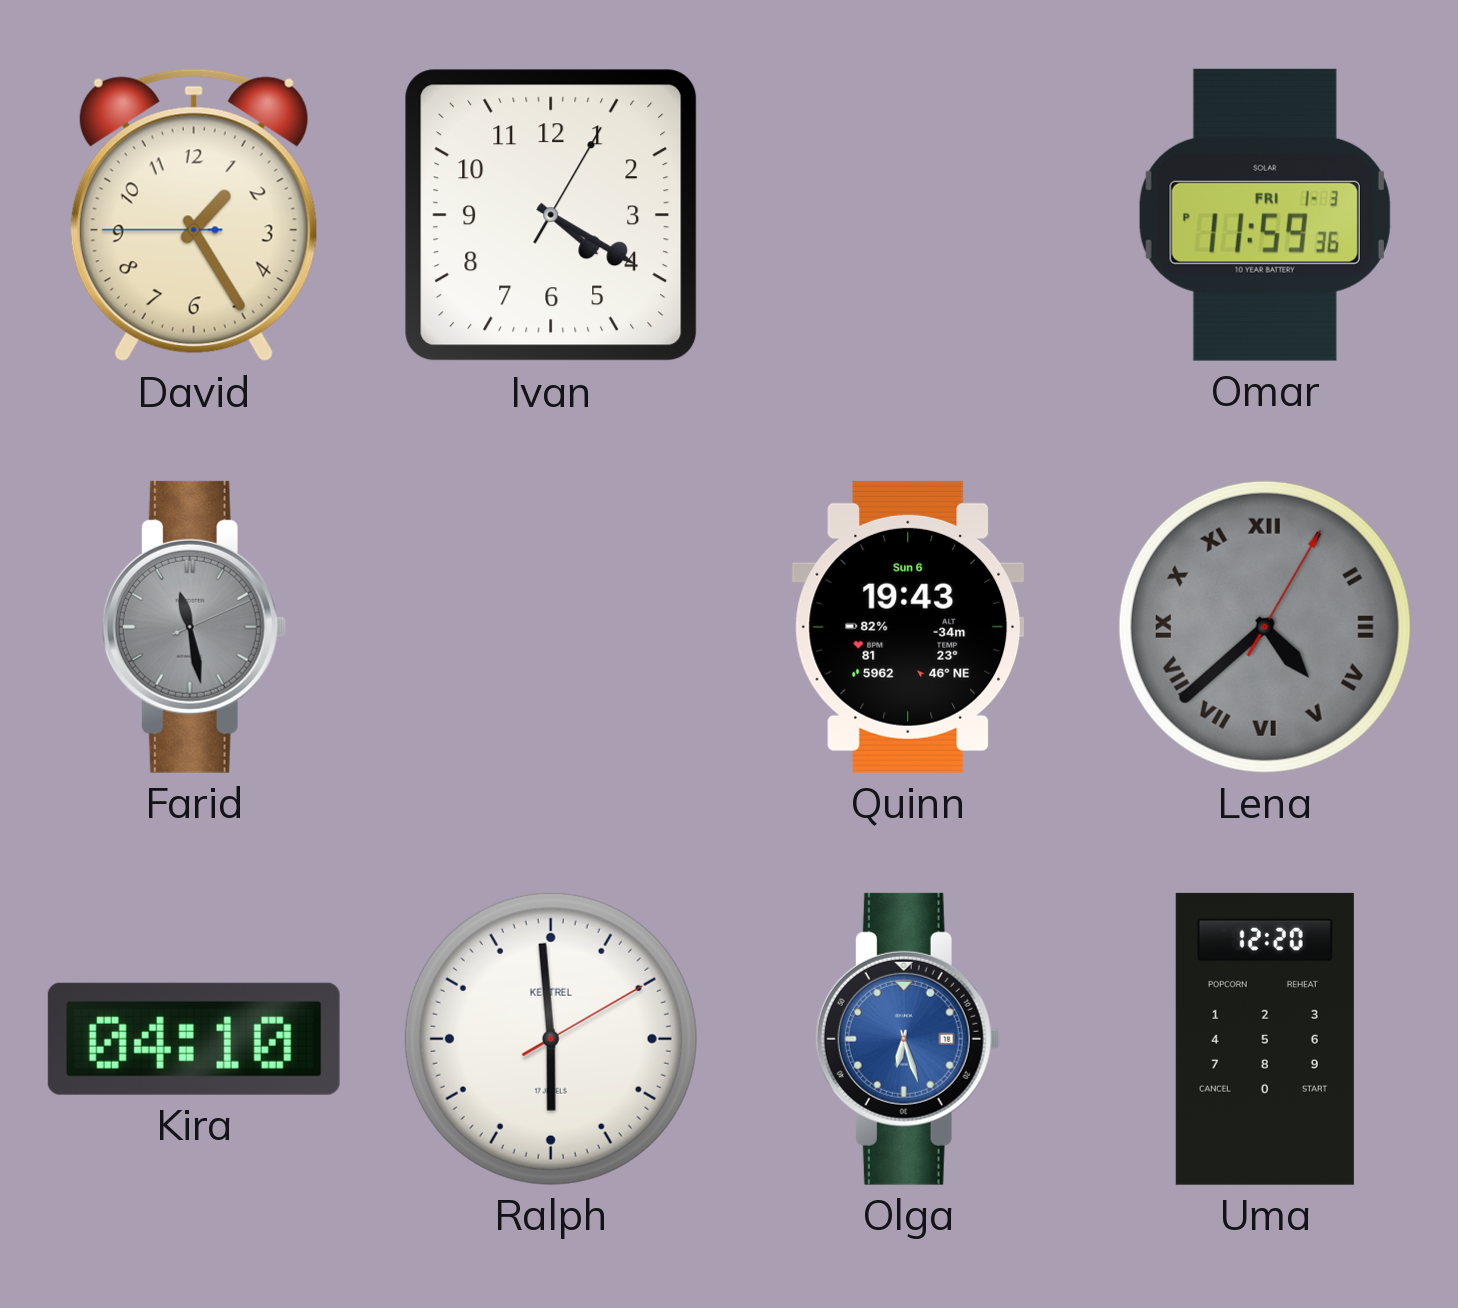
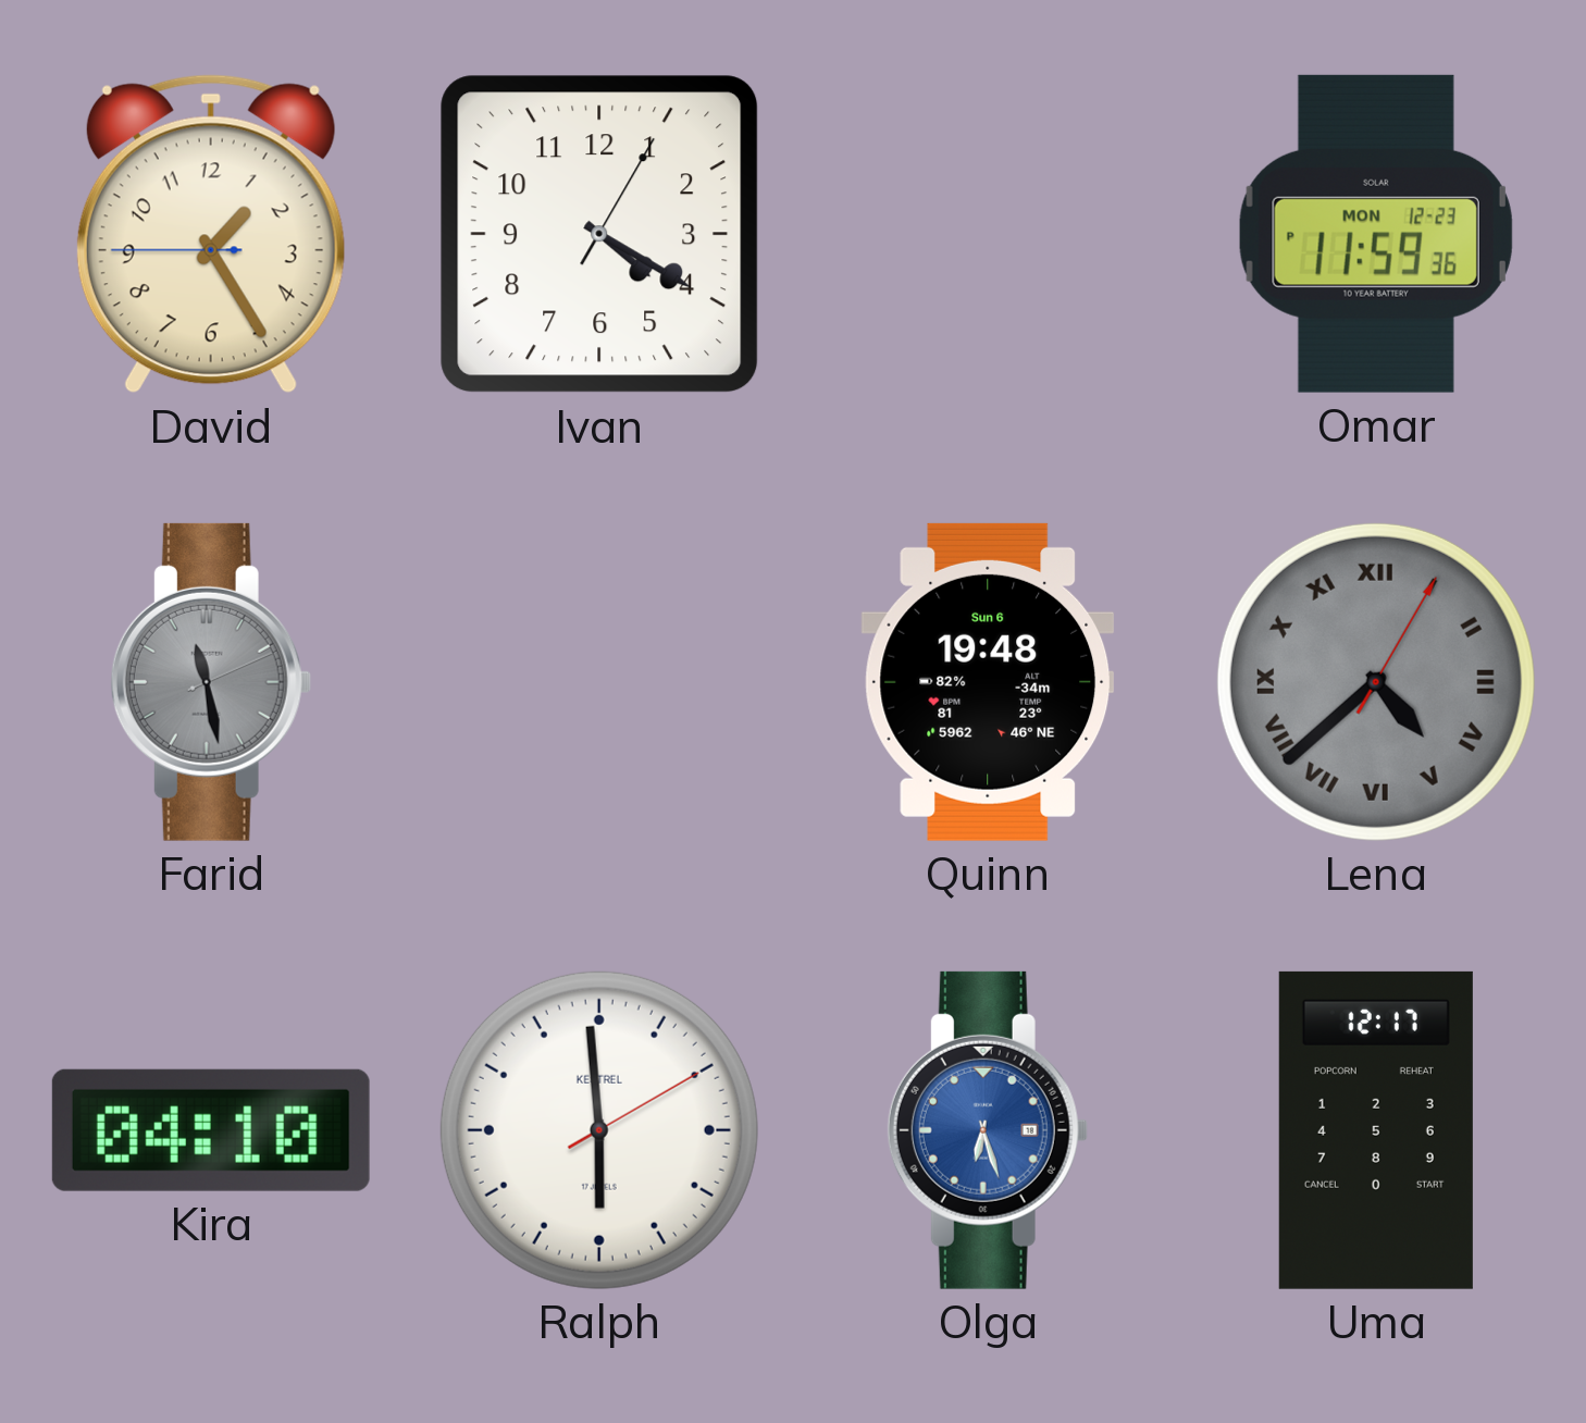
Omar date: FRI 1-3 -> MON 12-23
Quinn: 19:43 -> 19:48
Uma: 12:20 -> 12:17
